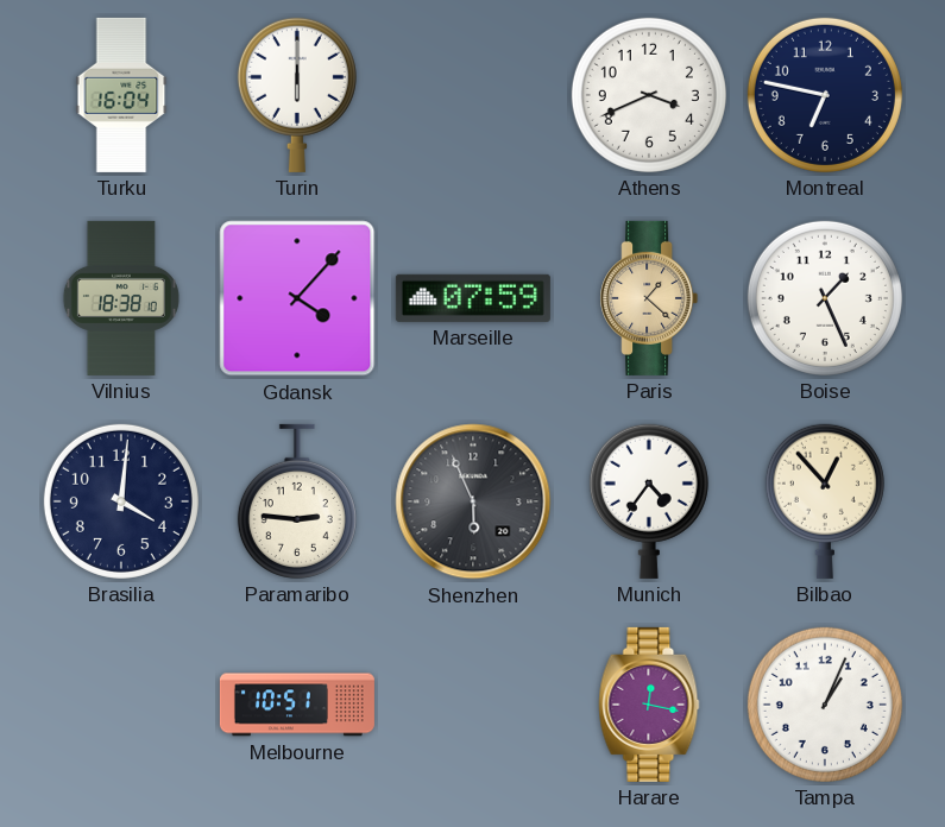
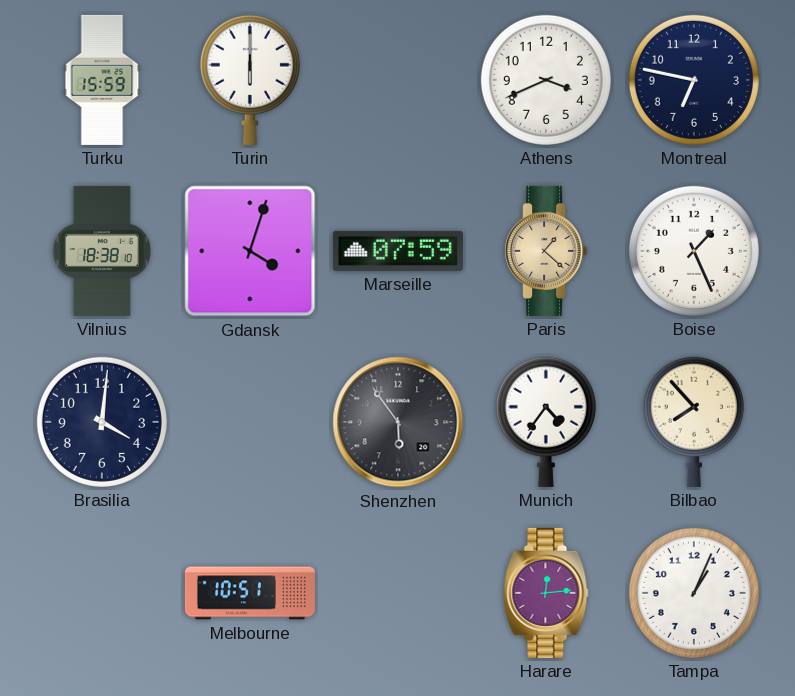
Turku: 16:04 -> 15:59
Gdansk: 4:07 -> 4:03
Paramaribo: 2:46 -> none
Shenzhen: 5:56 -> 5:54
Bilbao: 12:53 -> 7:53
Harare: 12:17 -> 12:14
